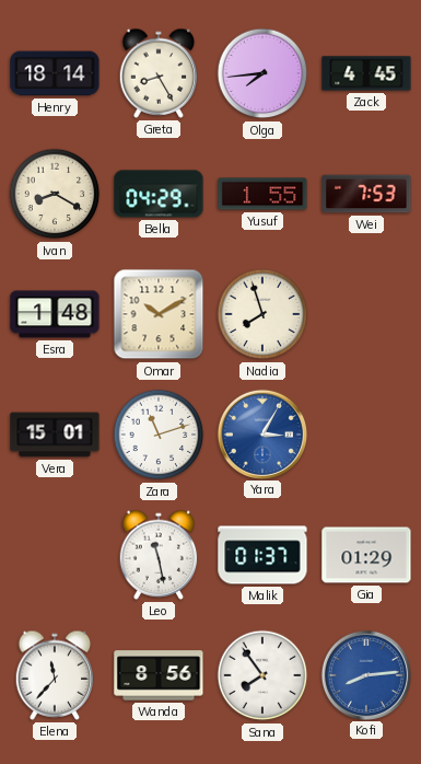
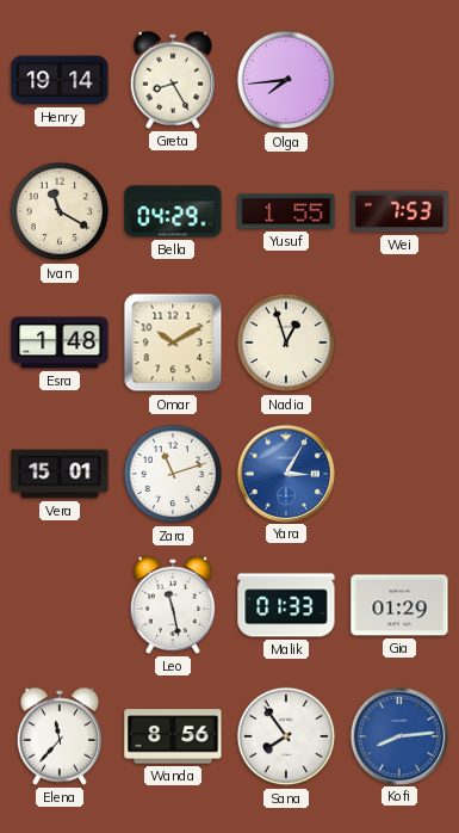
Henry: 18:14 -> 19:14
Zack: 4:45 -> none
Ivan: 8:20 -> 11:20
Nadia: 7:57 -> 12:57
Malik: 01:37 -> 01:33
